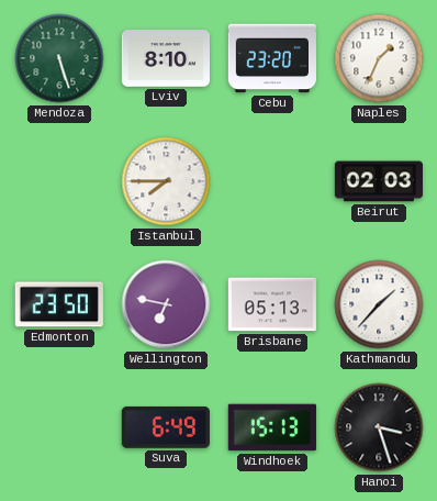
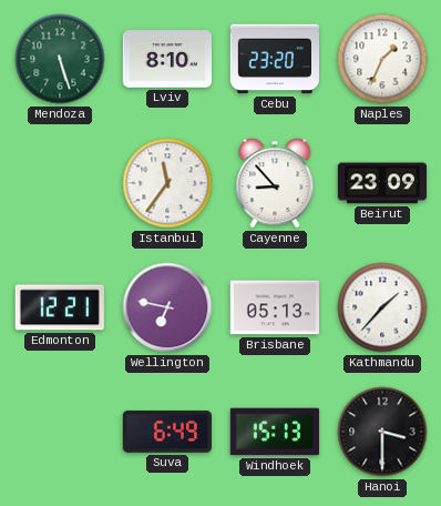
Istanbul: 7:45 -> 11:36
Cayenne: none -> 8:53
Beirut: 02:03 -> 23:09
Edmonton: 23:50 -> 12:21
Hanoi: 3:27 -> 3:30
